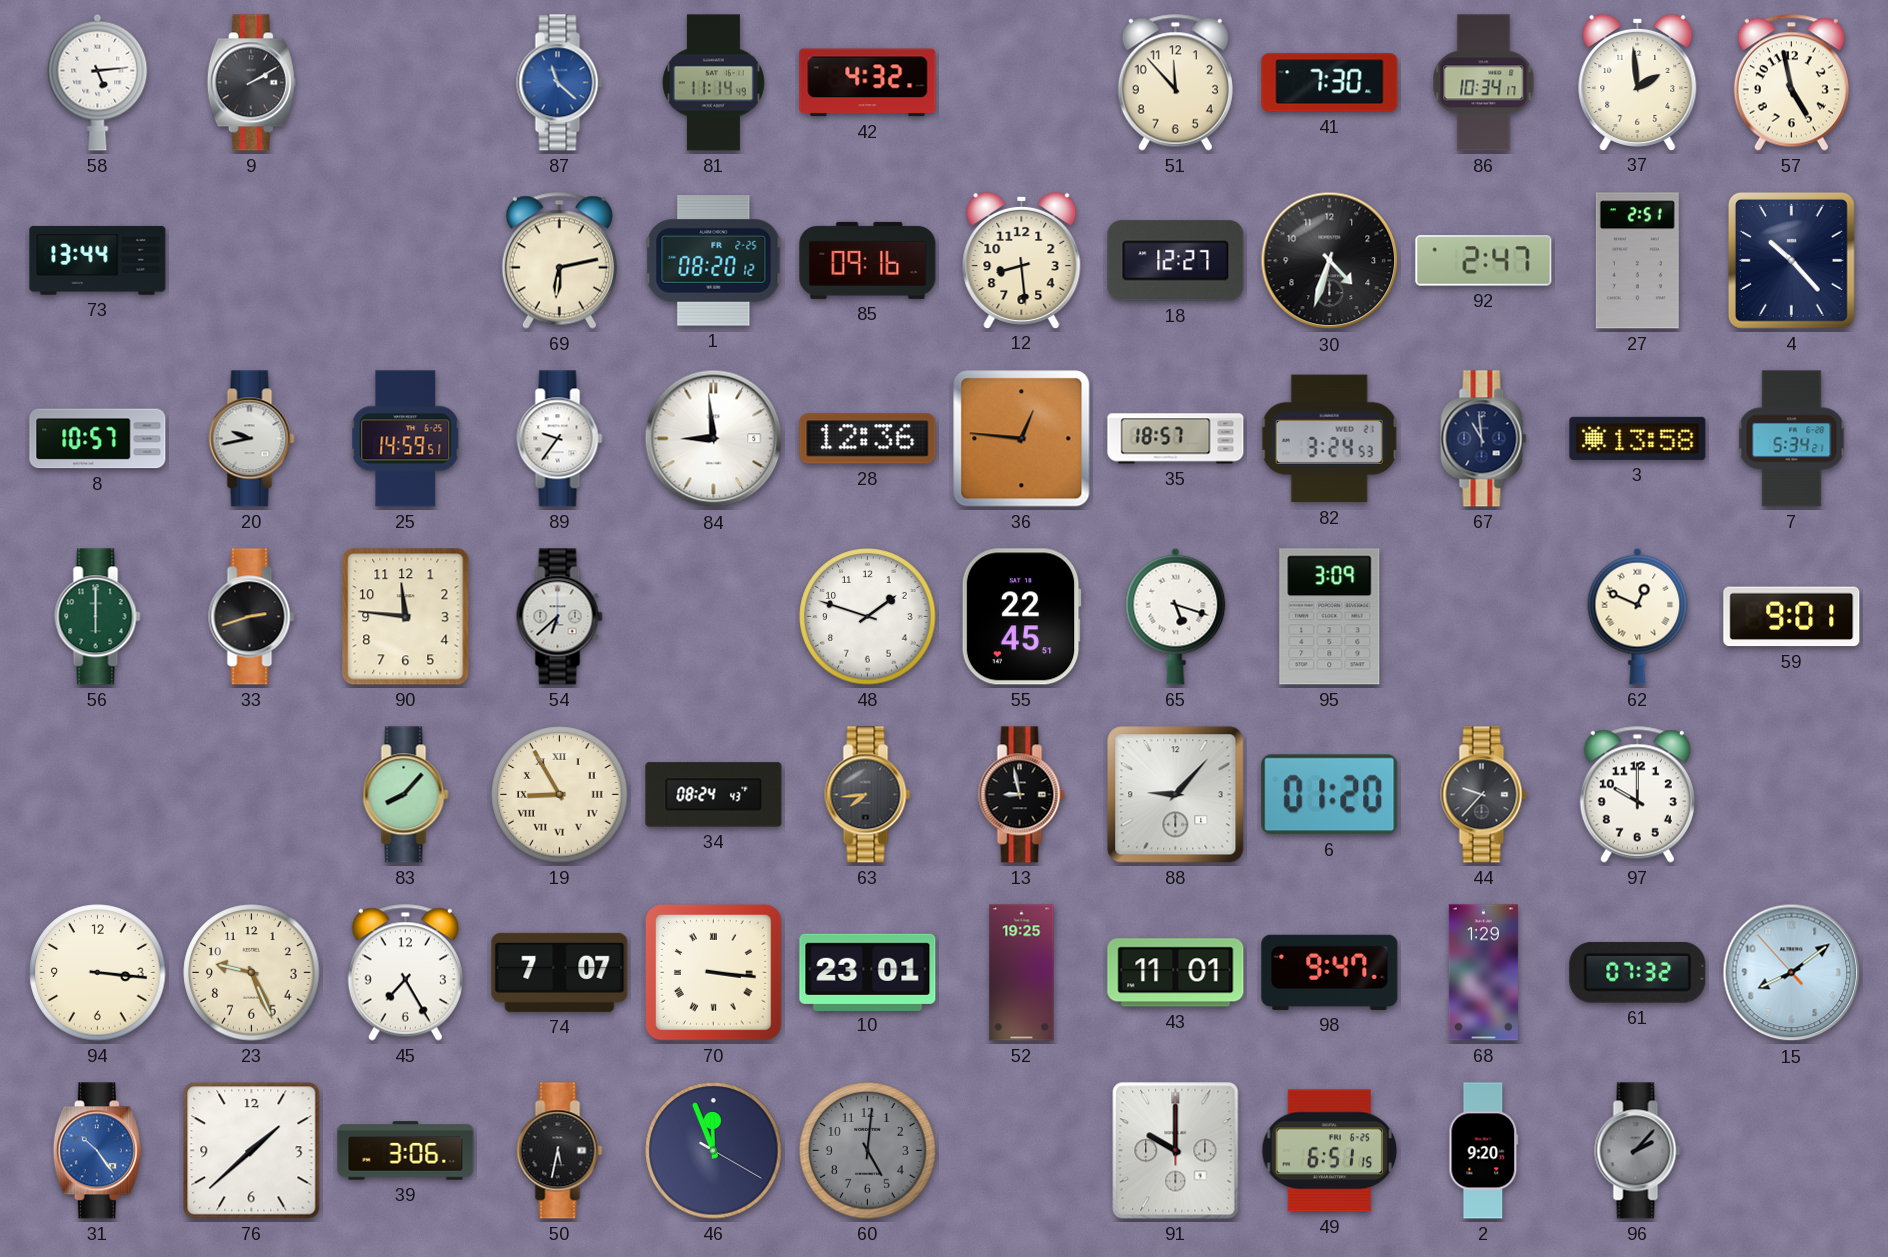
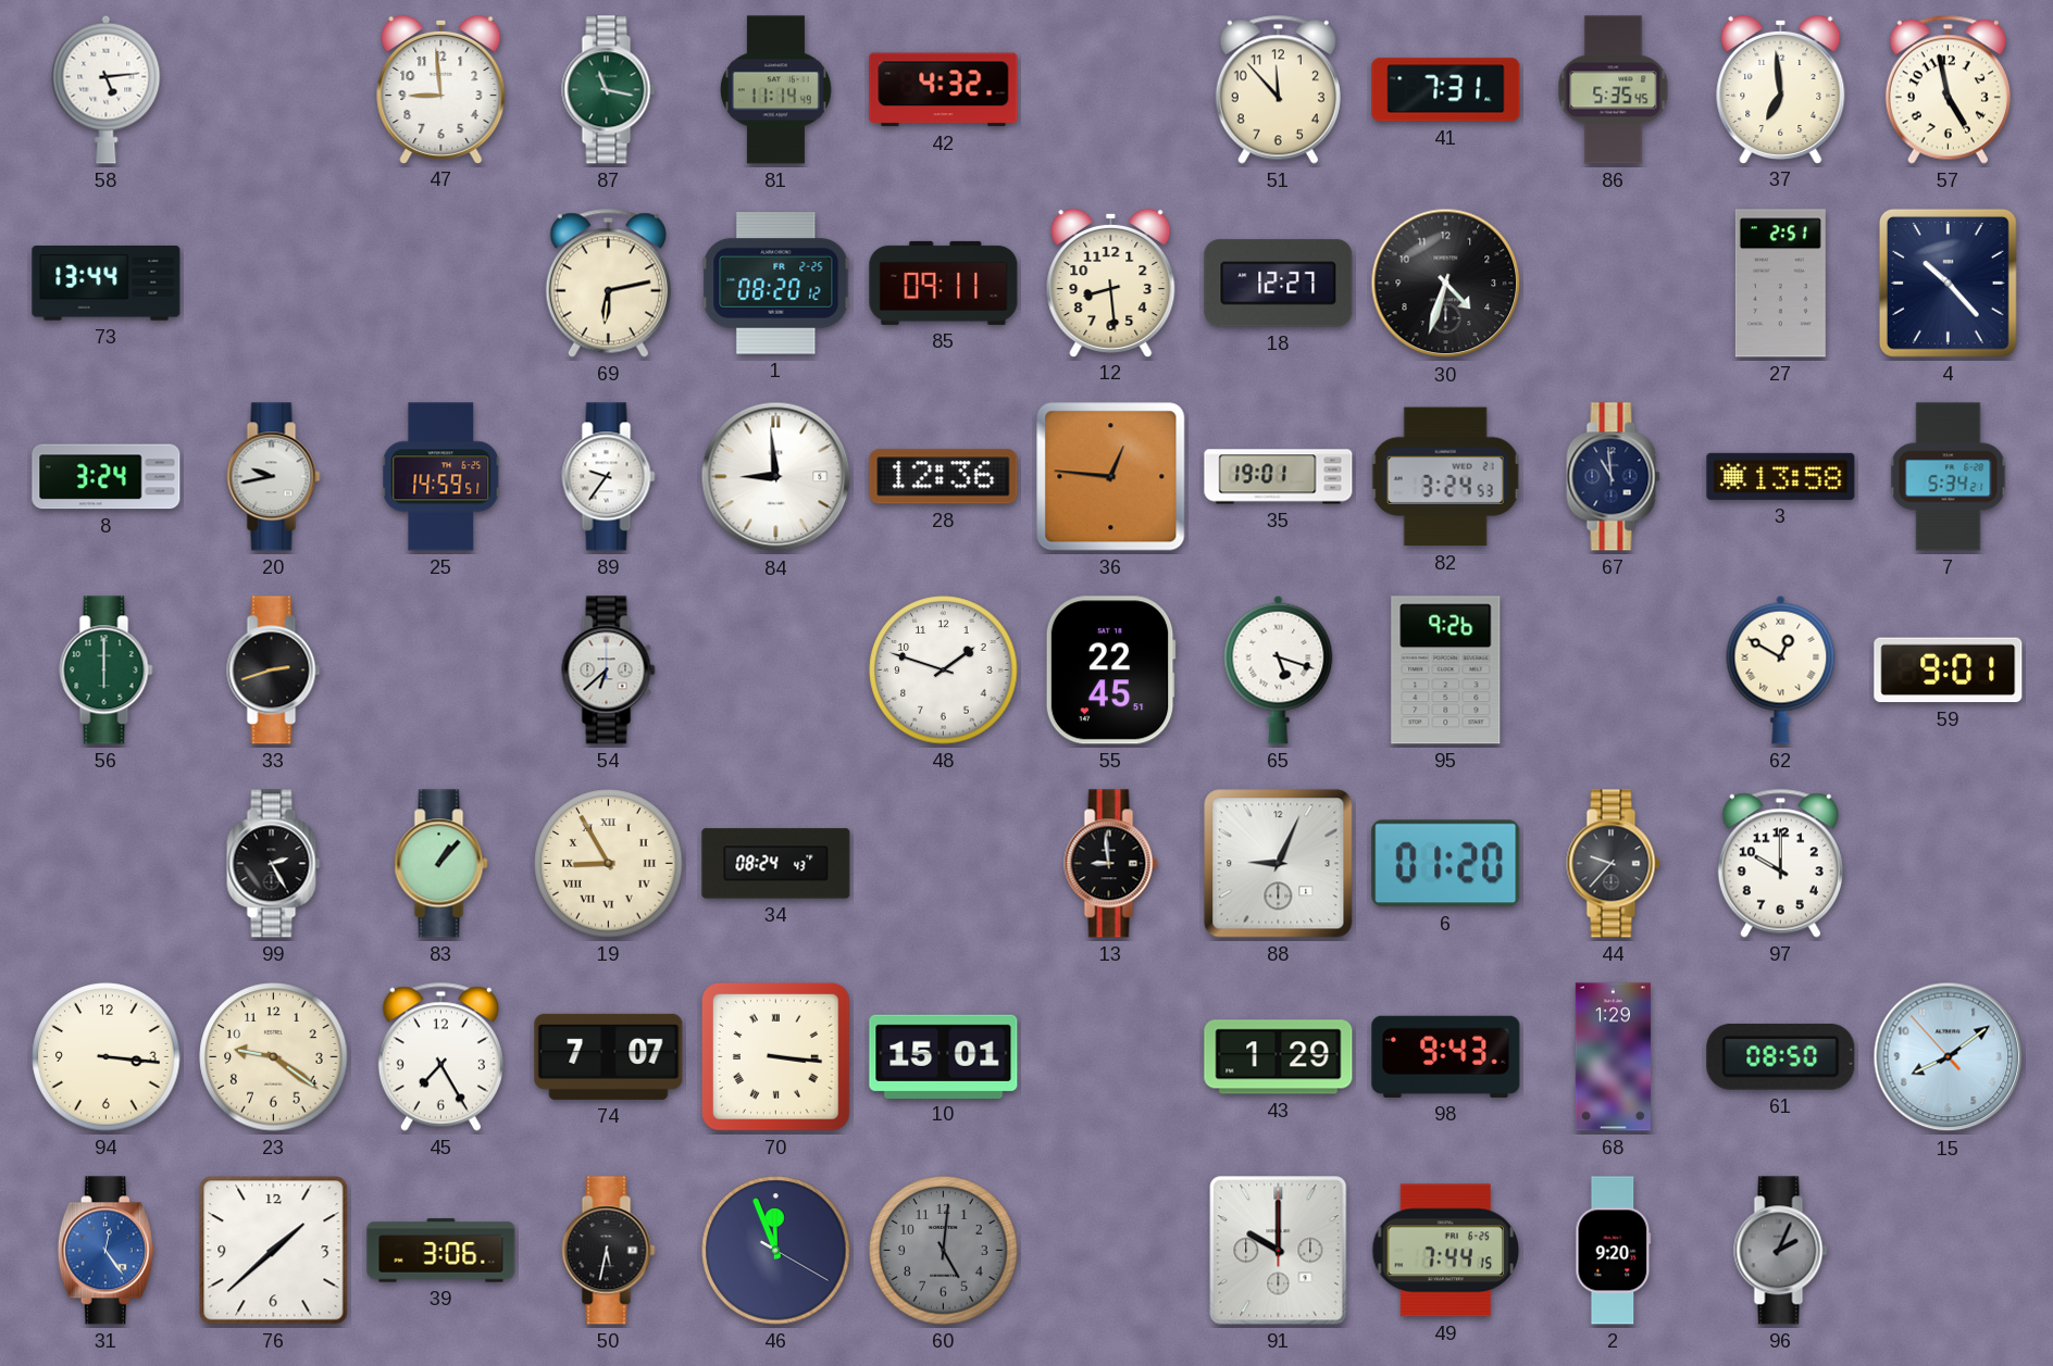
9: 2:10 -> none
47: none -> 8:59
87: 11:22 -> 11:17
87 dial: blue -> green
41: 7:30 -> 7:31
86: 10:34 -> 5:35
37: 1:59 -> 6:59
85: 09:16 -> 09:11
92: 2:47 -> none
8: 10:57 -> 3:24
35: 18:57 -> 19:01
90: 11:46 -> none
95: 3:09 -> 9:26
62: 12:49 -> 12:50
99: none -> 2:25
83: 8:07 -> 1:07
63: 7:44 -> none
13: 8:58 -> 8:59
88: 9:07 -> 9:04
23: 9:26 -> 9:21
10: 23:01 -> 15:01
52: 19:25 -> none
43: 11:01 -> 1:29
98: 9:47 -> 9:43
61: 07:32 -> 08:50
31: 10:24 -> 12:24
49: 6:51 -> 7:44
96: 2:07 -> 2:04
